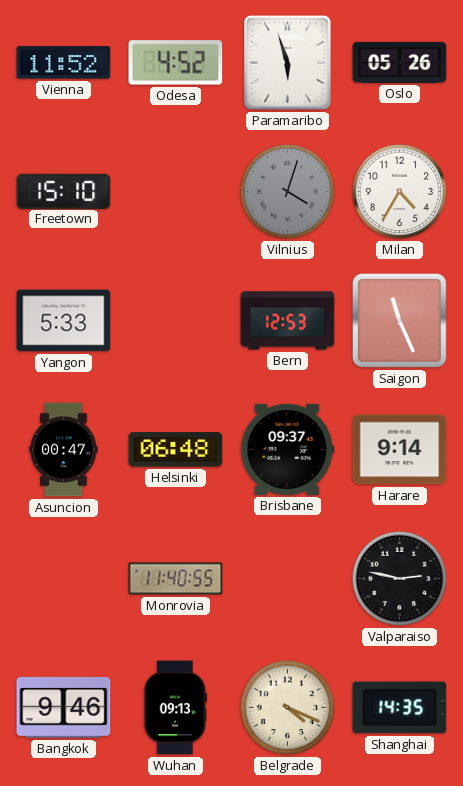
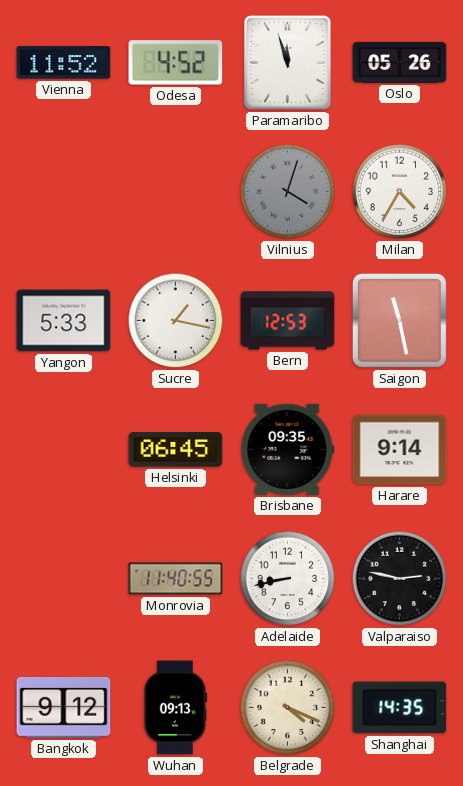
Paramaribo: 5:57 -> 11:57
Freetown: 15:10 -> none
Sucre: none -> 1:17
Saigon: 11:26 -> 11:28
Asuncion: 00:47 -> none
Helsinki: 06:48 -> 06:45
Brisbane: 09:37 -> 09:35
Adelaide: none -> 8:43
Bangkok: 9:46 -> 9:12
